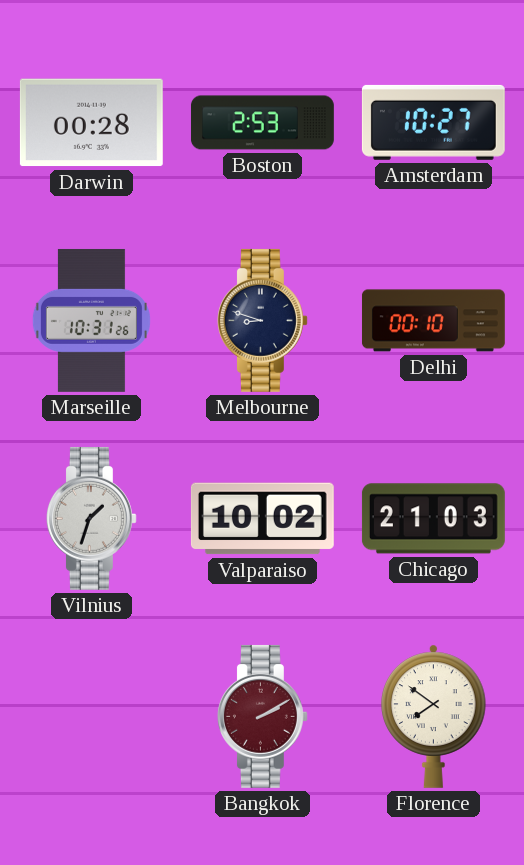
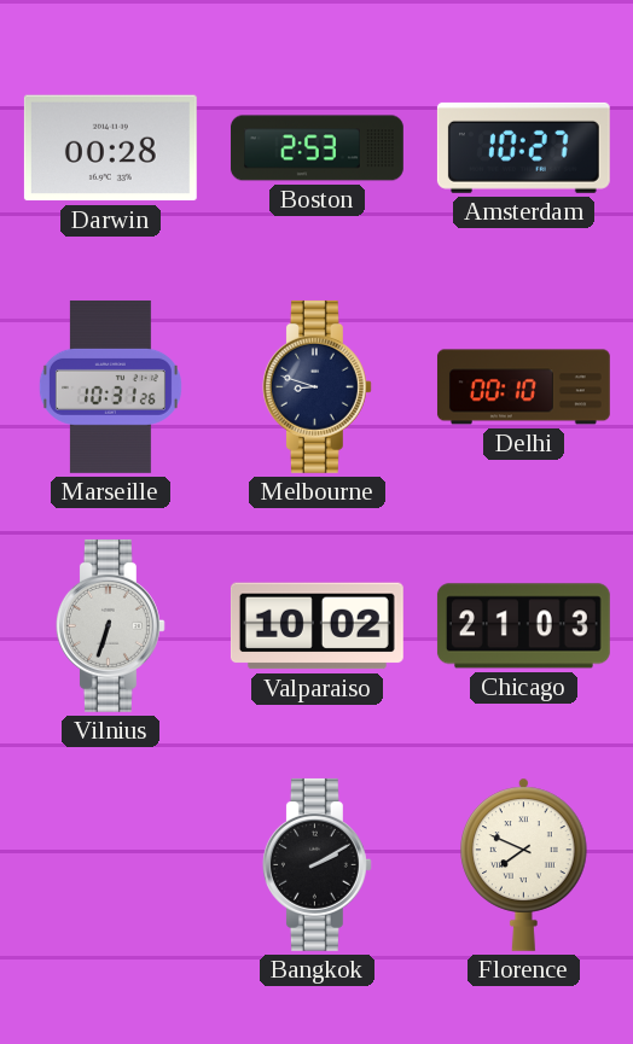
Vilnius: 1:33 -> 6:33
Bangkok dial: burgundy -> black
Florence: 7:51 -> 7:49
